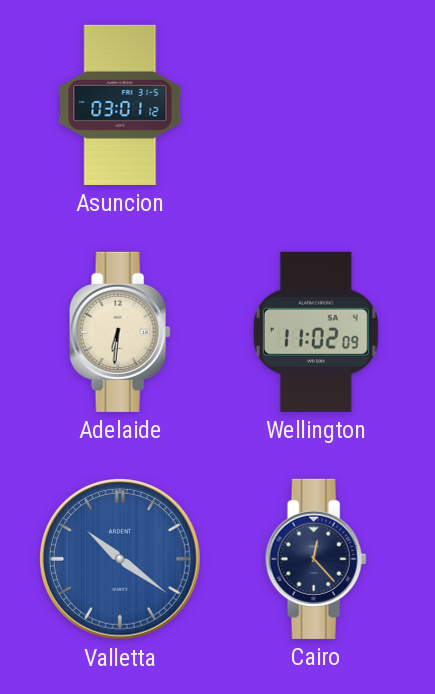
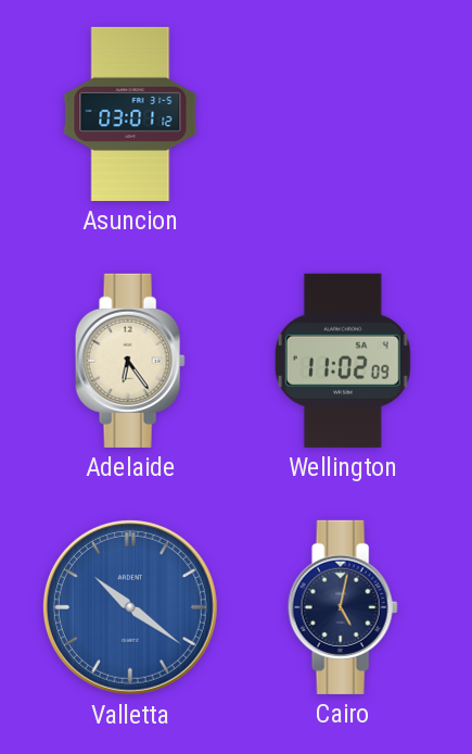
Adelaide: 6:31 -> 6:24
Cairo: 12:23 -> 5:02
